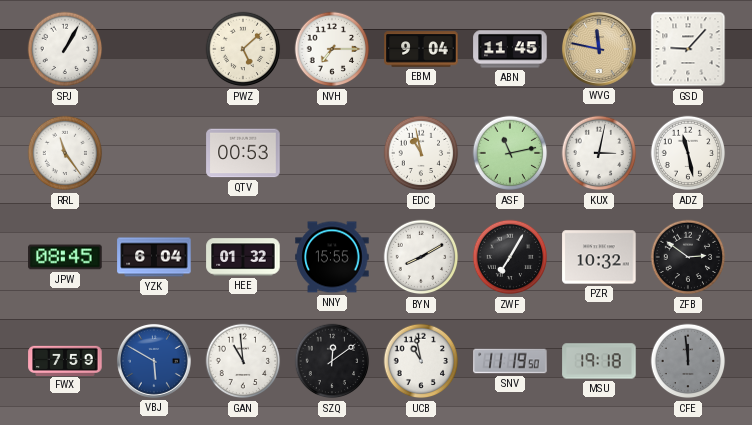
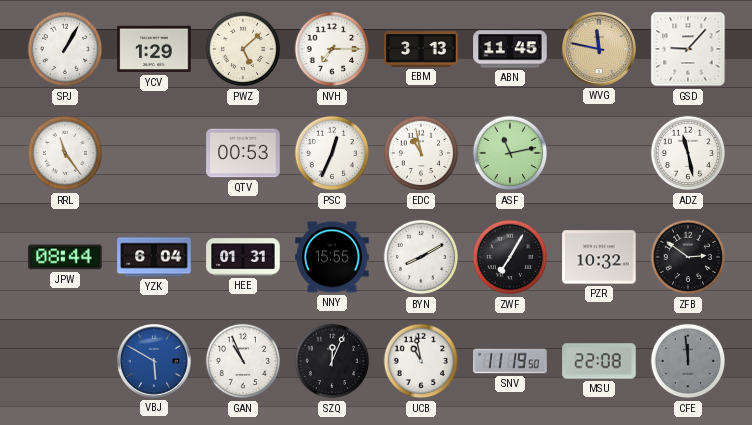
YCV: none -> 1:29
EBM: 9:04 -> 3:13
PSC: none -> 12:34
KUX: 3:02 -> none
JPW: 08:45 -> 08:44
HEE: 01:32 -> 01:31
FWX: 7:59 -> none
GAN: 10:59 -> 10:56
SZQ: 12:09 -> 12:04
MSU: 19:18 -> 22:08
